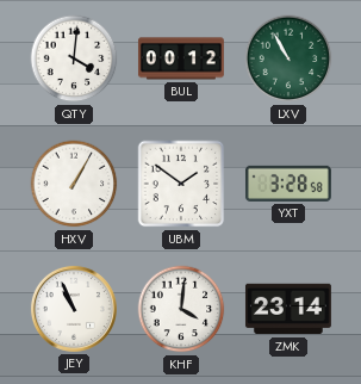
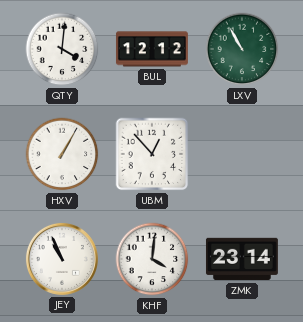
BUL: 00:12 -> 12:12
UBM: 1:51 -> 12:53
YXT: 3:28 -> none
